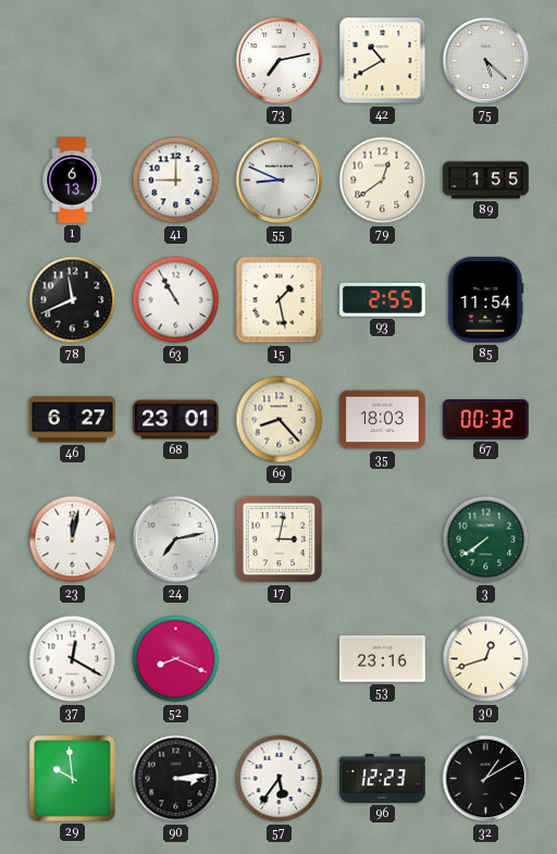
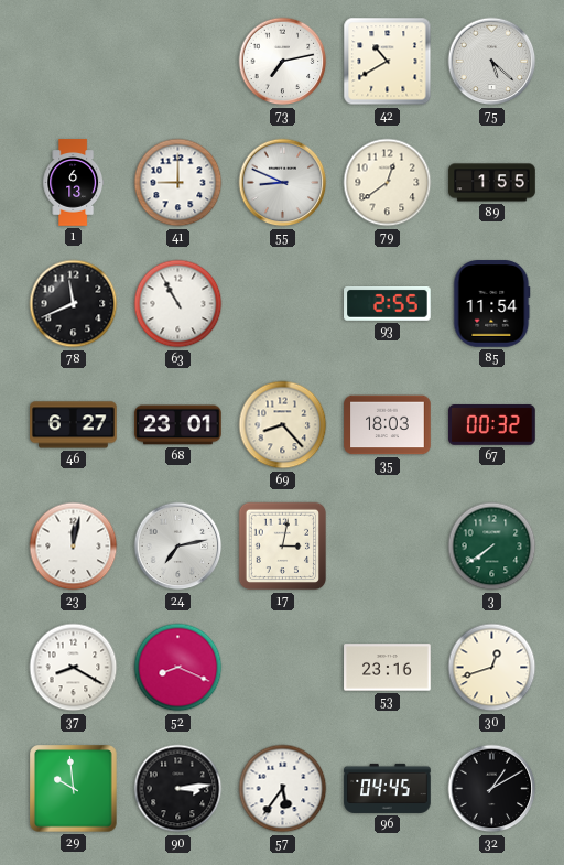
15: 1:28 -> none
37: 12:20 -> 8:20
96: 12:23 -> 04:45
